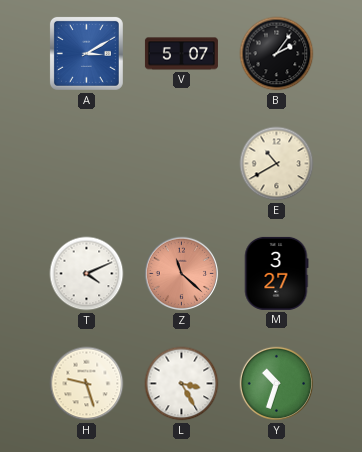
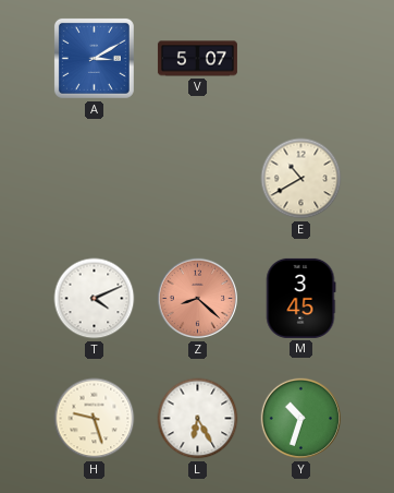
B: 2:06 -> none
Z: 11:22 -> 8:22
M: 3:27 -> 3:45
L: 3:25 -> 6:25
